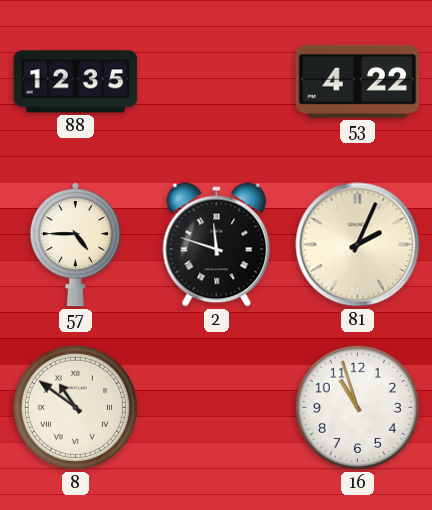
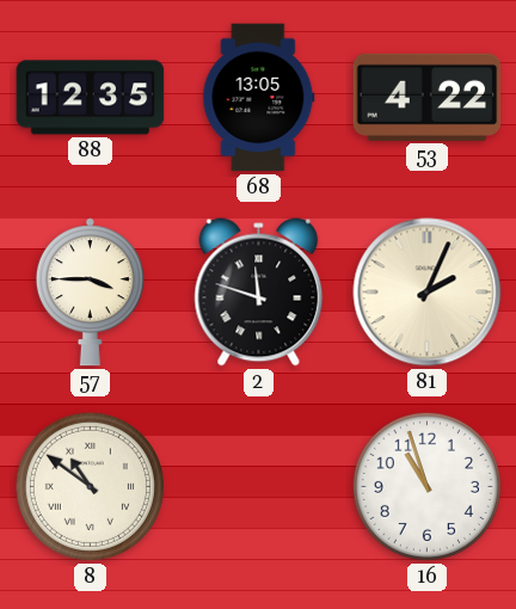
68: none -> 13:05
57: 4:45 -> 3:45
